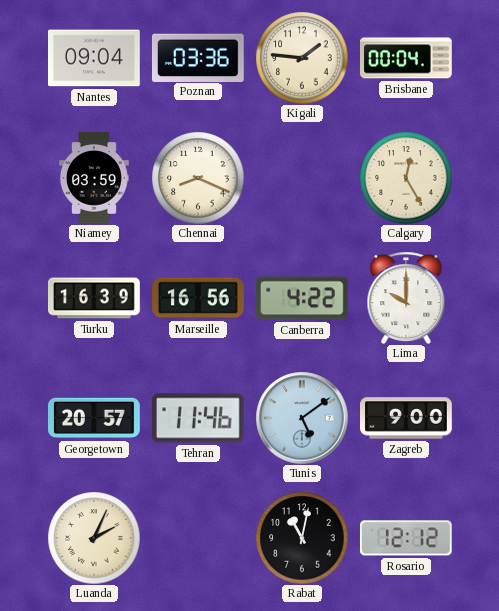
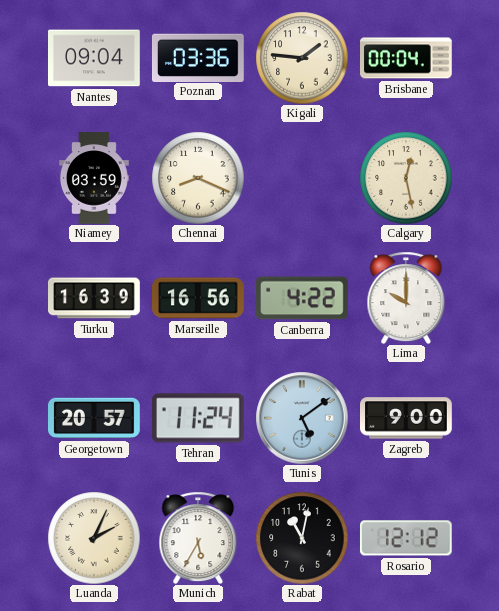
Calgary: 12:25 -> 12:28
Tehran: 11:46 -> 11:24
Munich: none -> 5:35
